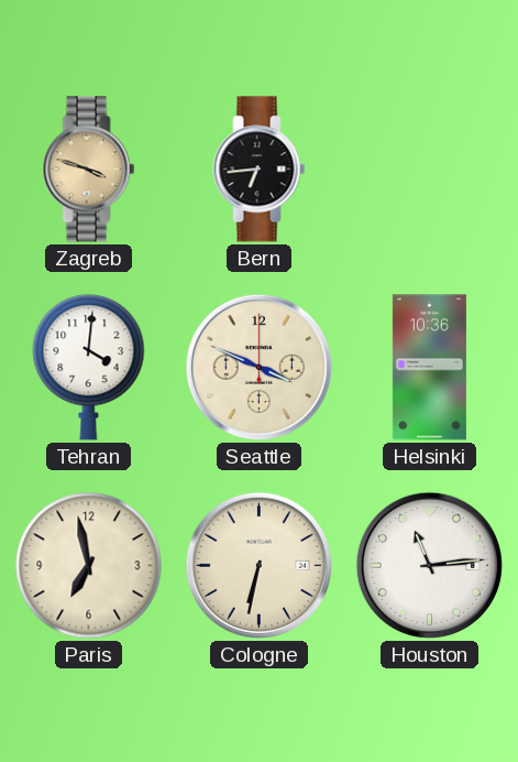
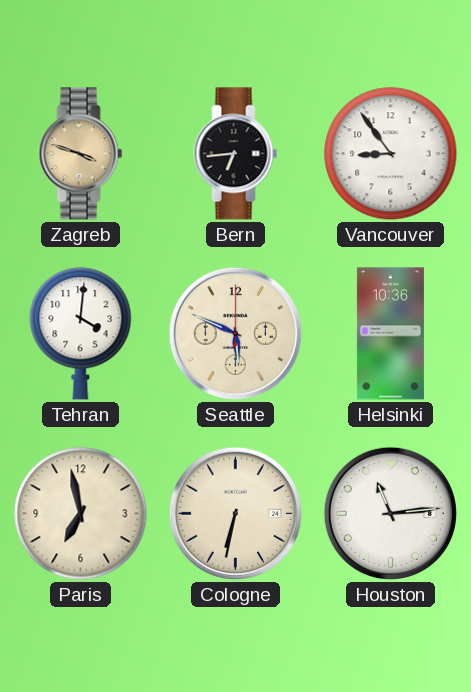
Vancouver: none -> 8:54
Seattle: 3:49 -> 5:49
